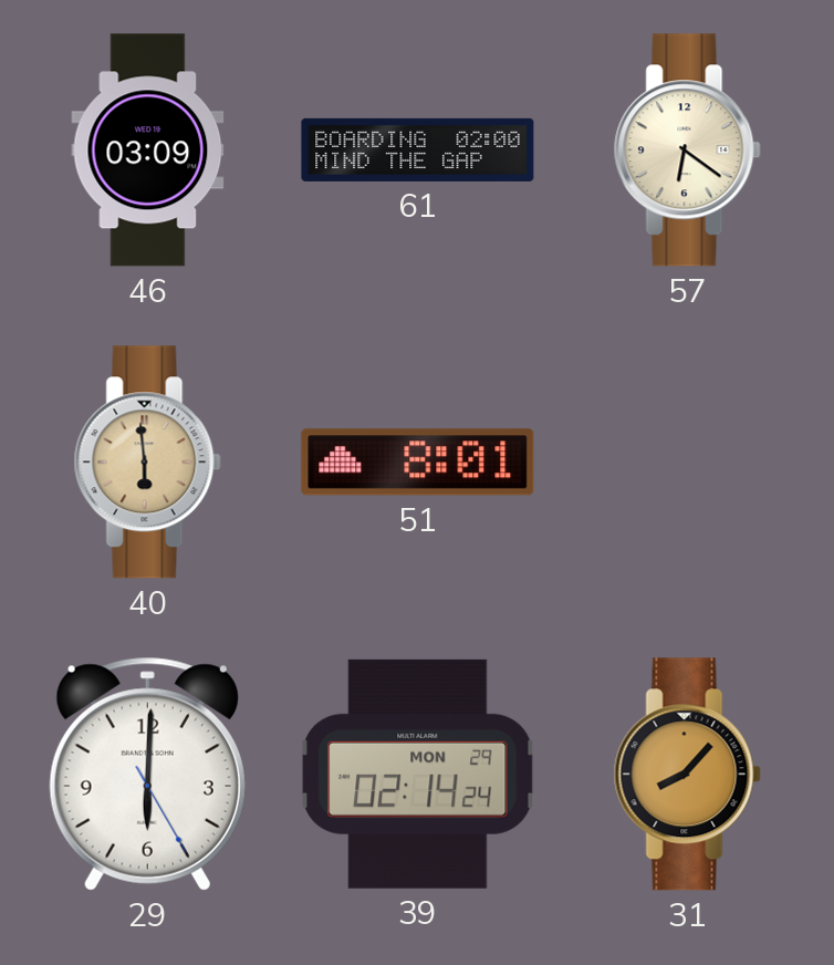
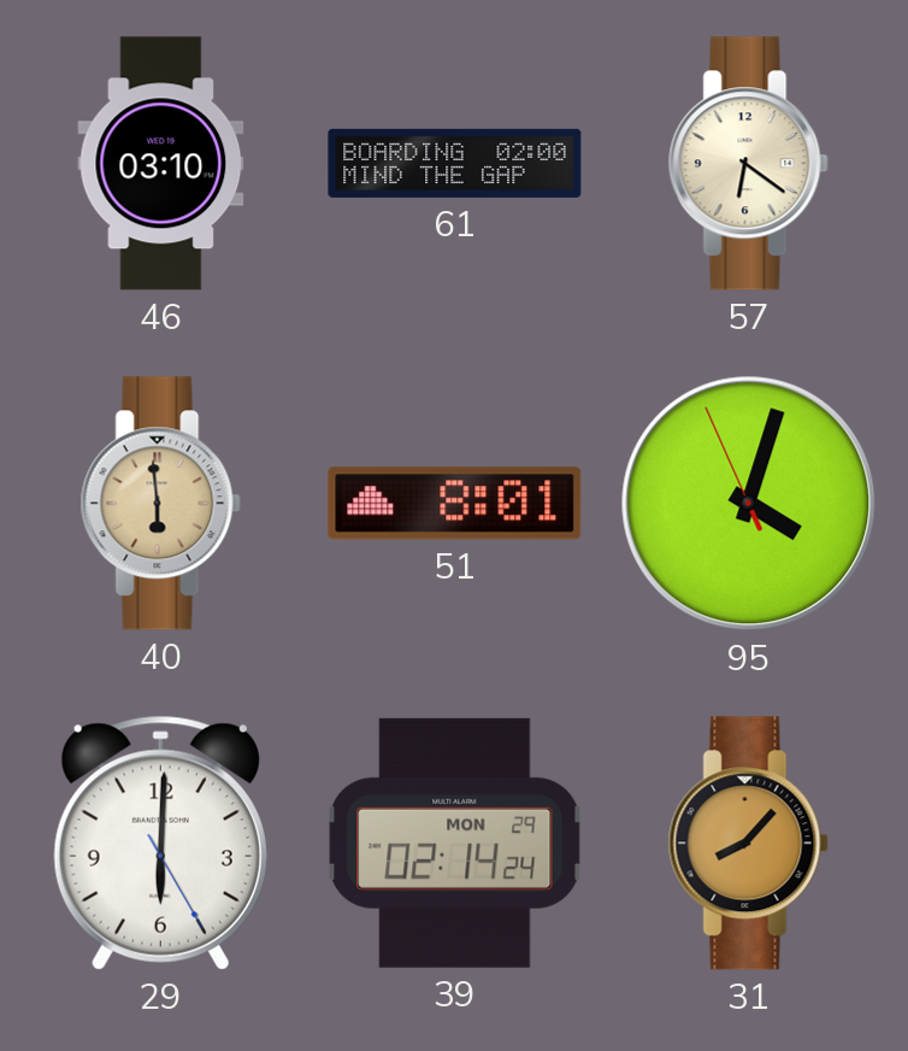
46: 03:09 -> 03:10
95: none -> 4:02
